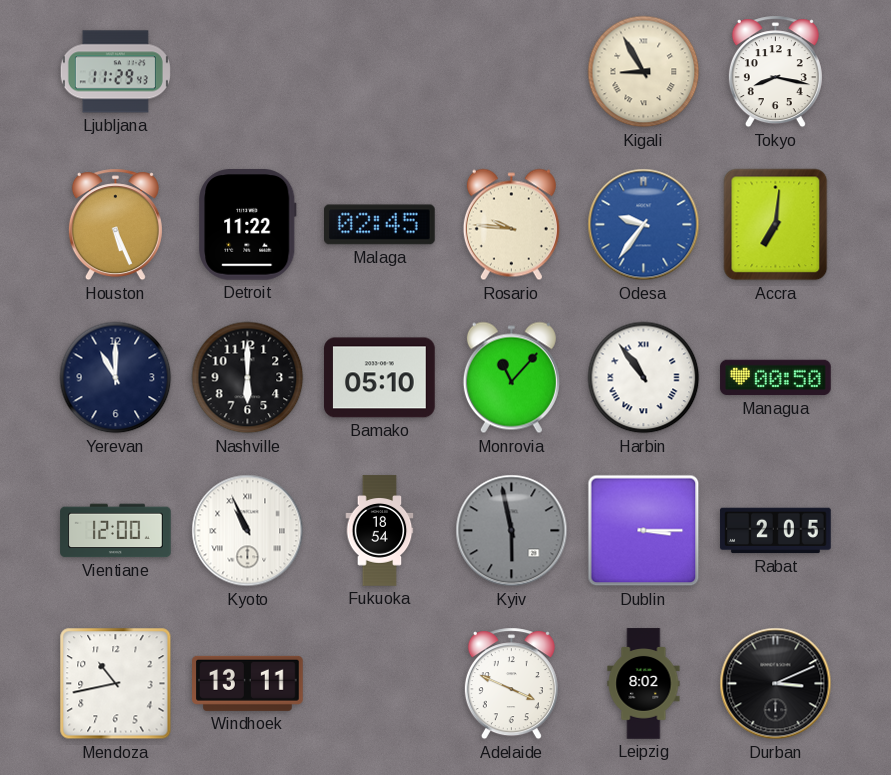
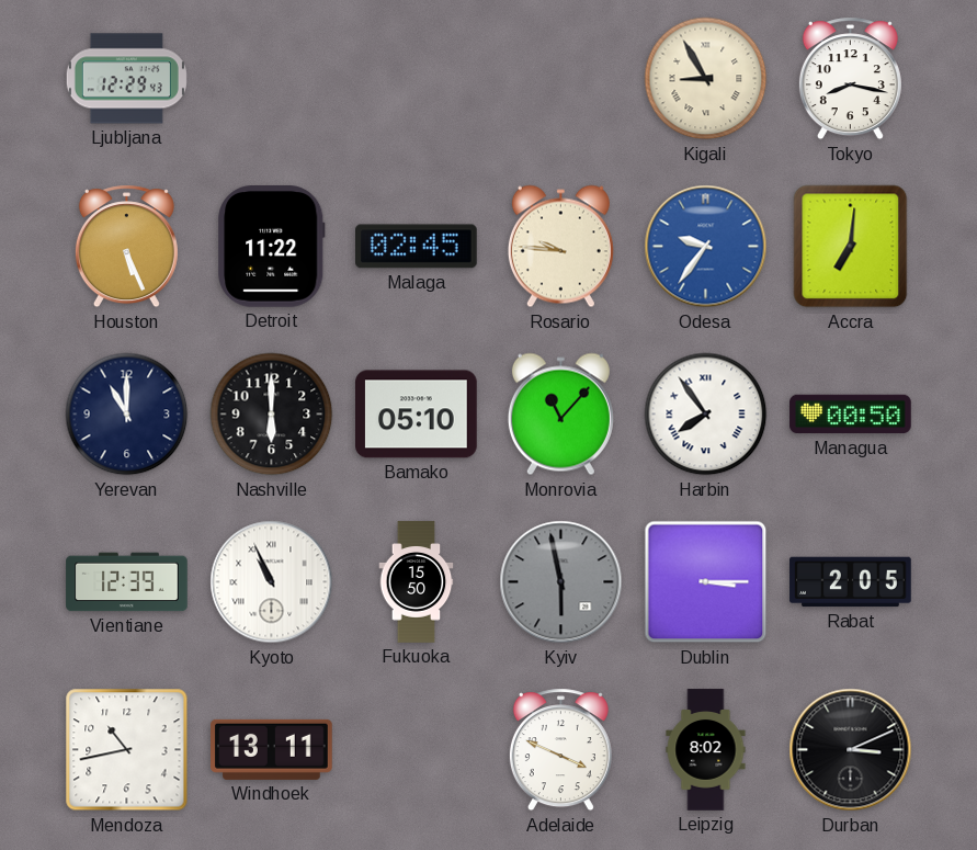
Ljubljana: 11:29 -> 12:29
Harbin: 10:54 -> 7:54
Vientiane: 12:00 -> 12:39
Fukuoka: 18:54 -> 15:50
